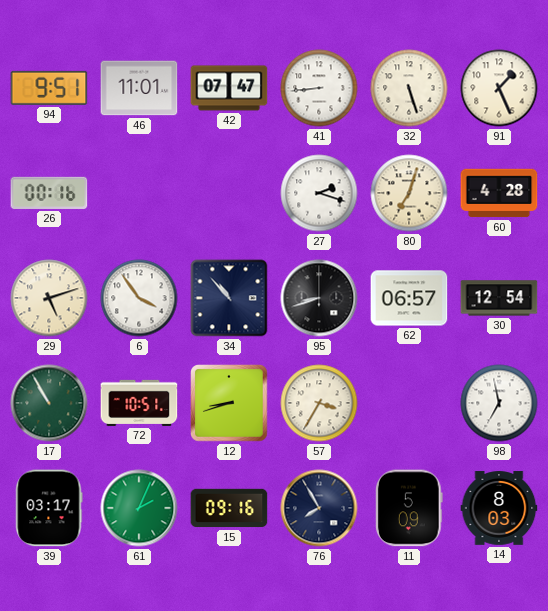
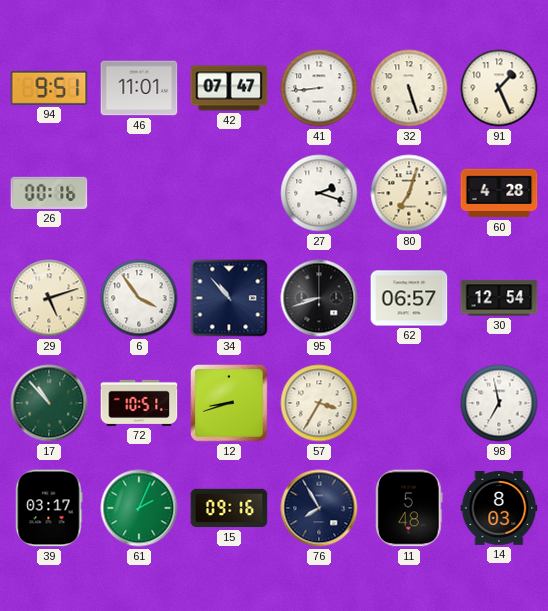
17: 10:55 -> 10:53
11: 5:09 -> 5:48
